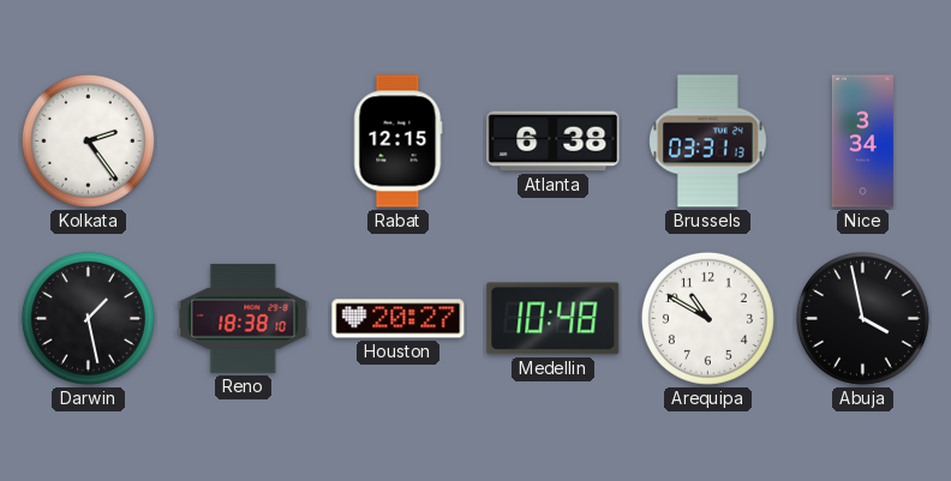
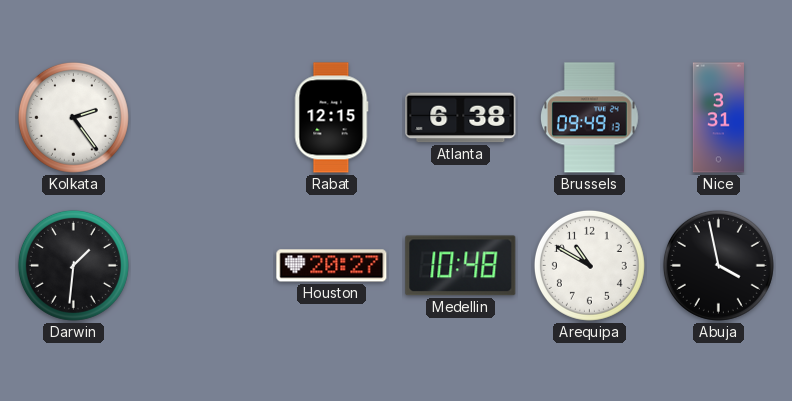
Brussels: 03:31 -> 09:49
Nice: 3:34 -> 3:31
Darwin: 1:28 -> 1:31
Reno: 18:38 -> none
